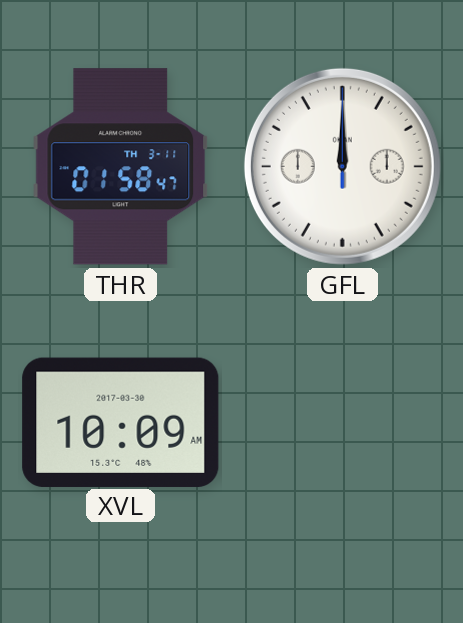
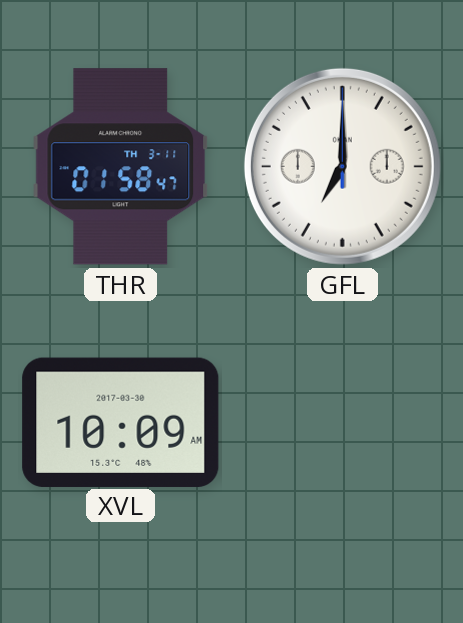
GFL: 12:00 -> 7:00
